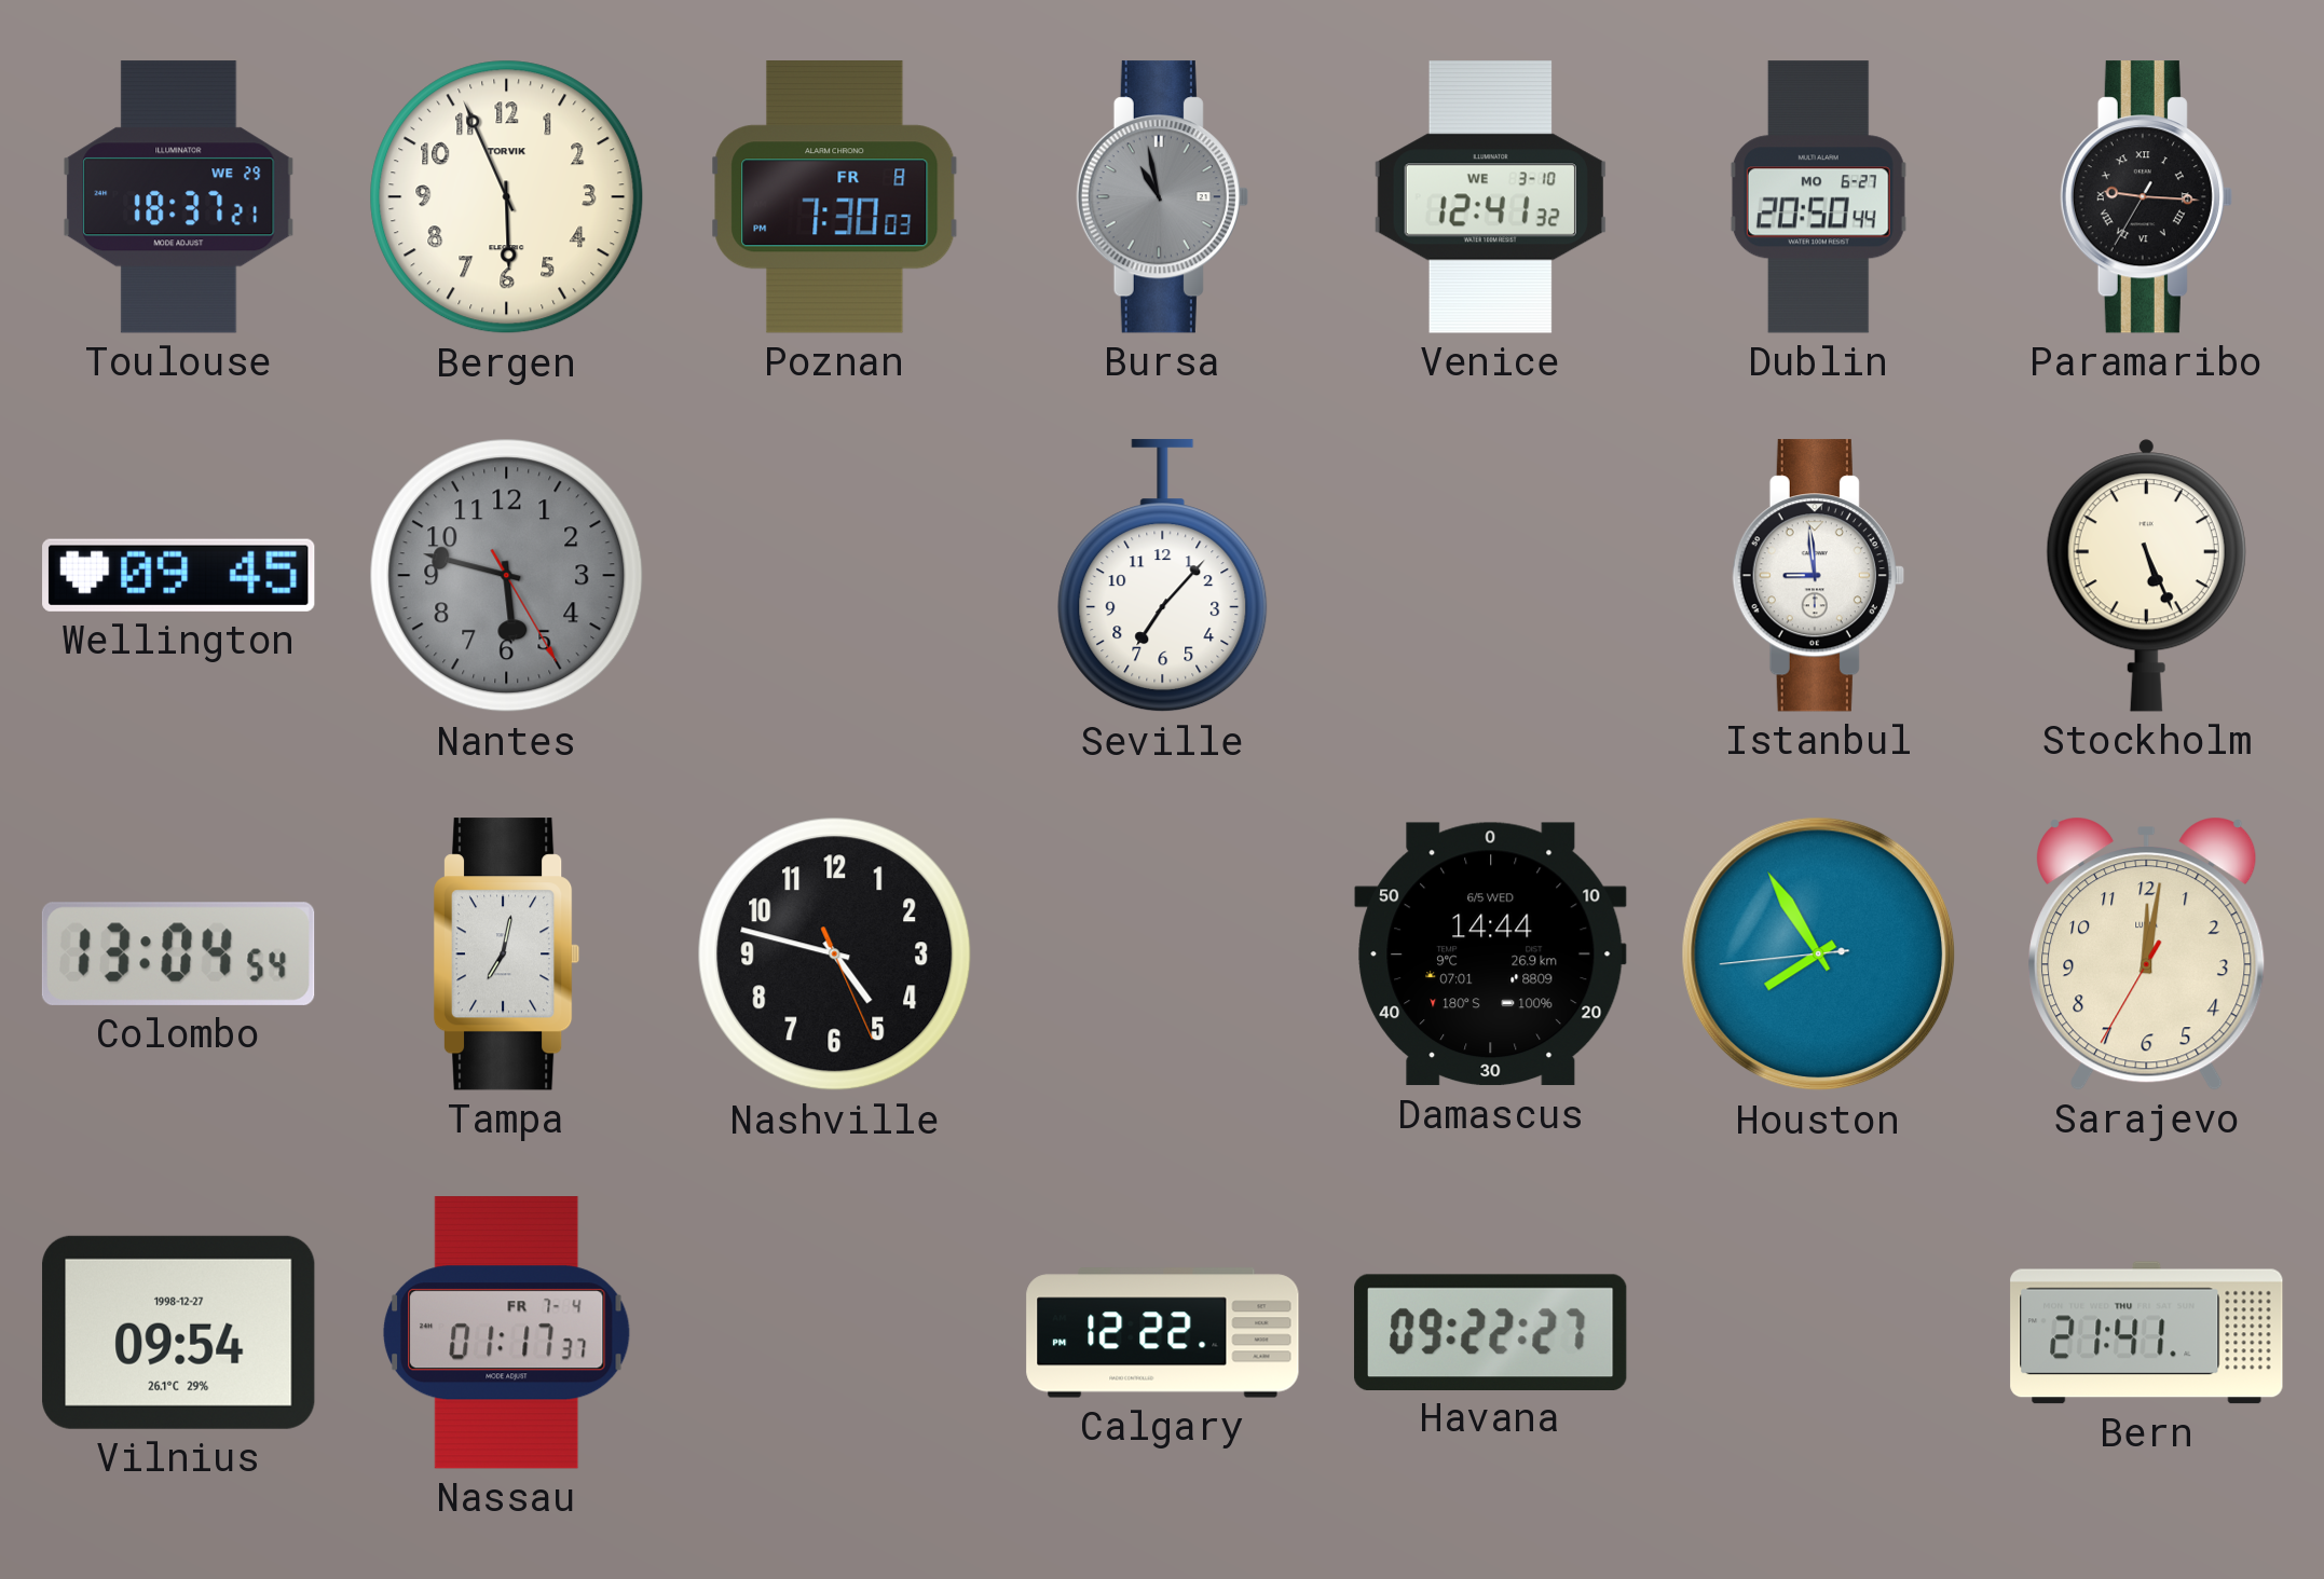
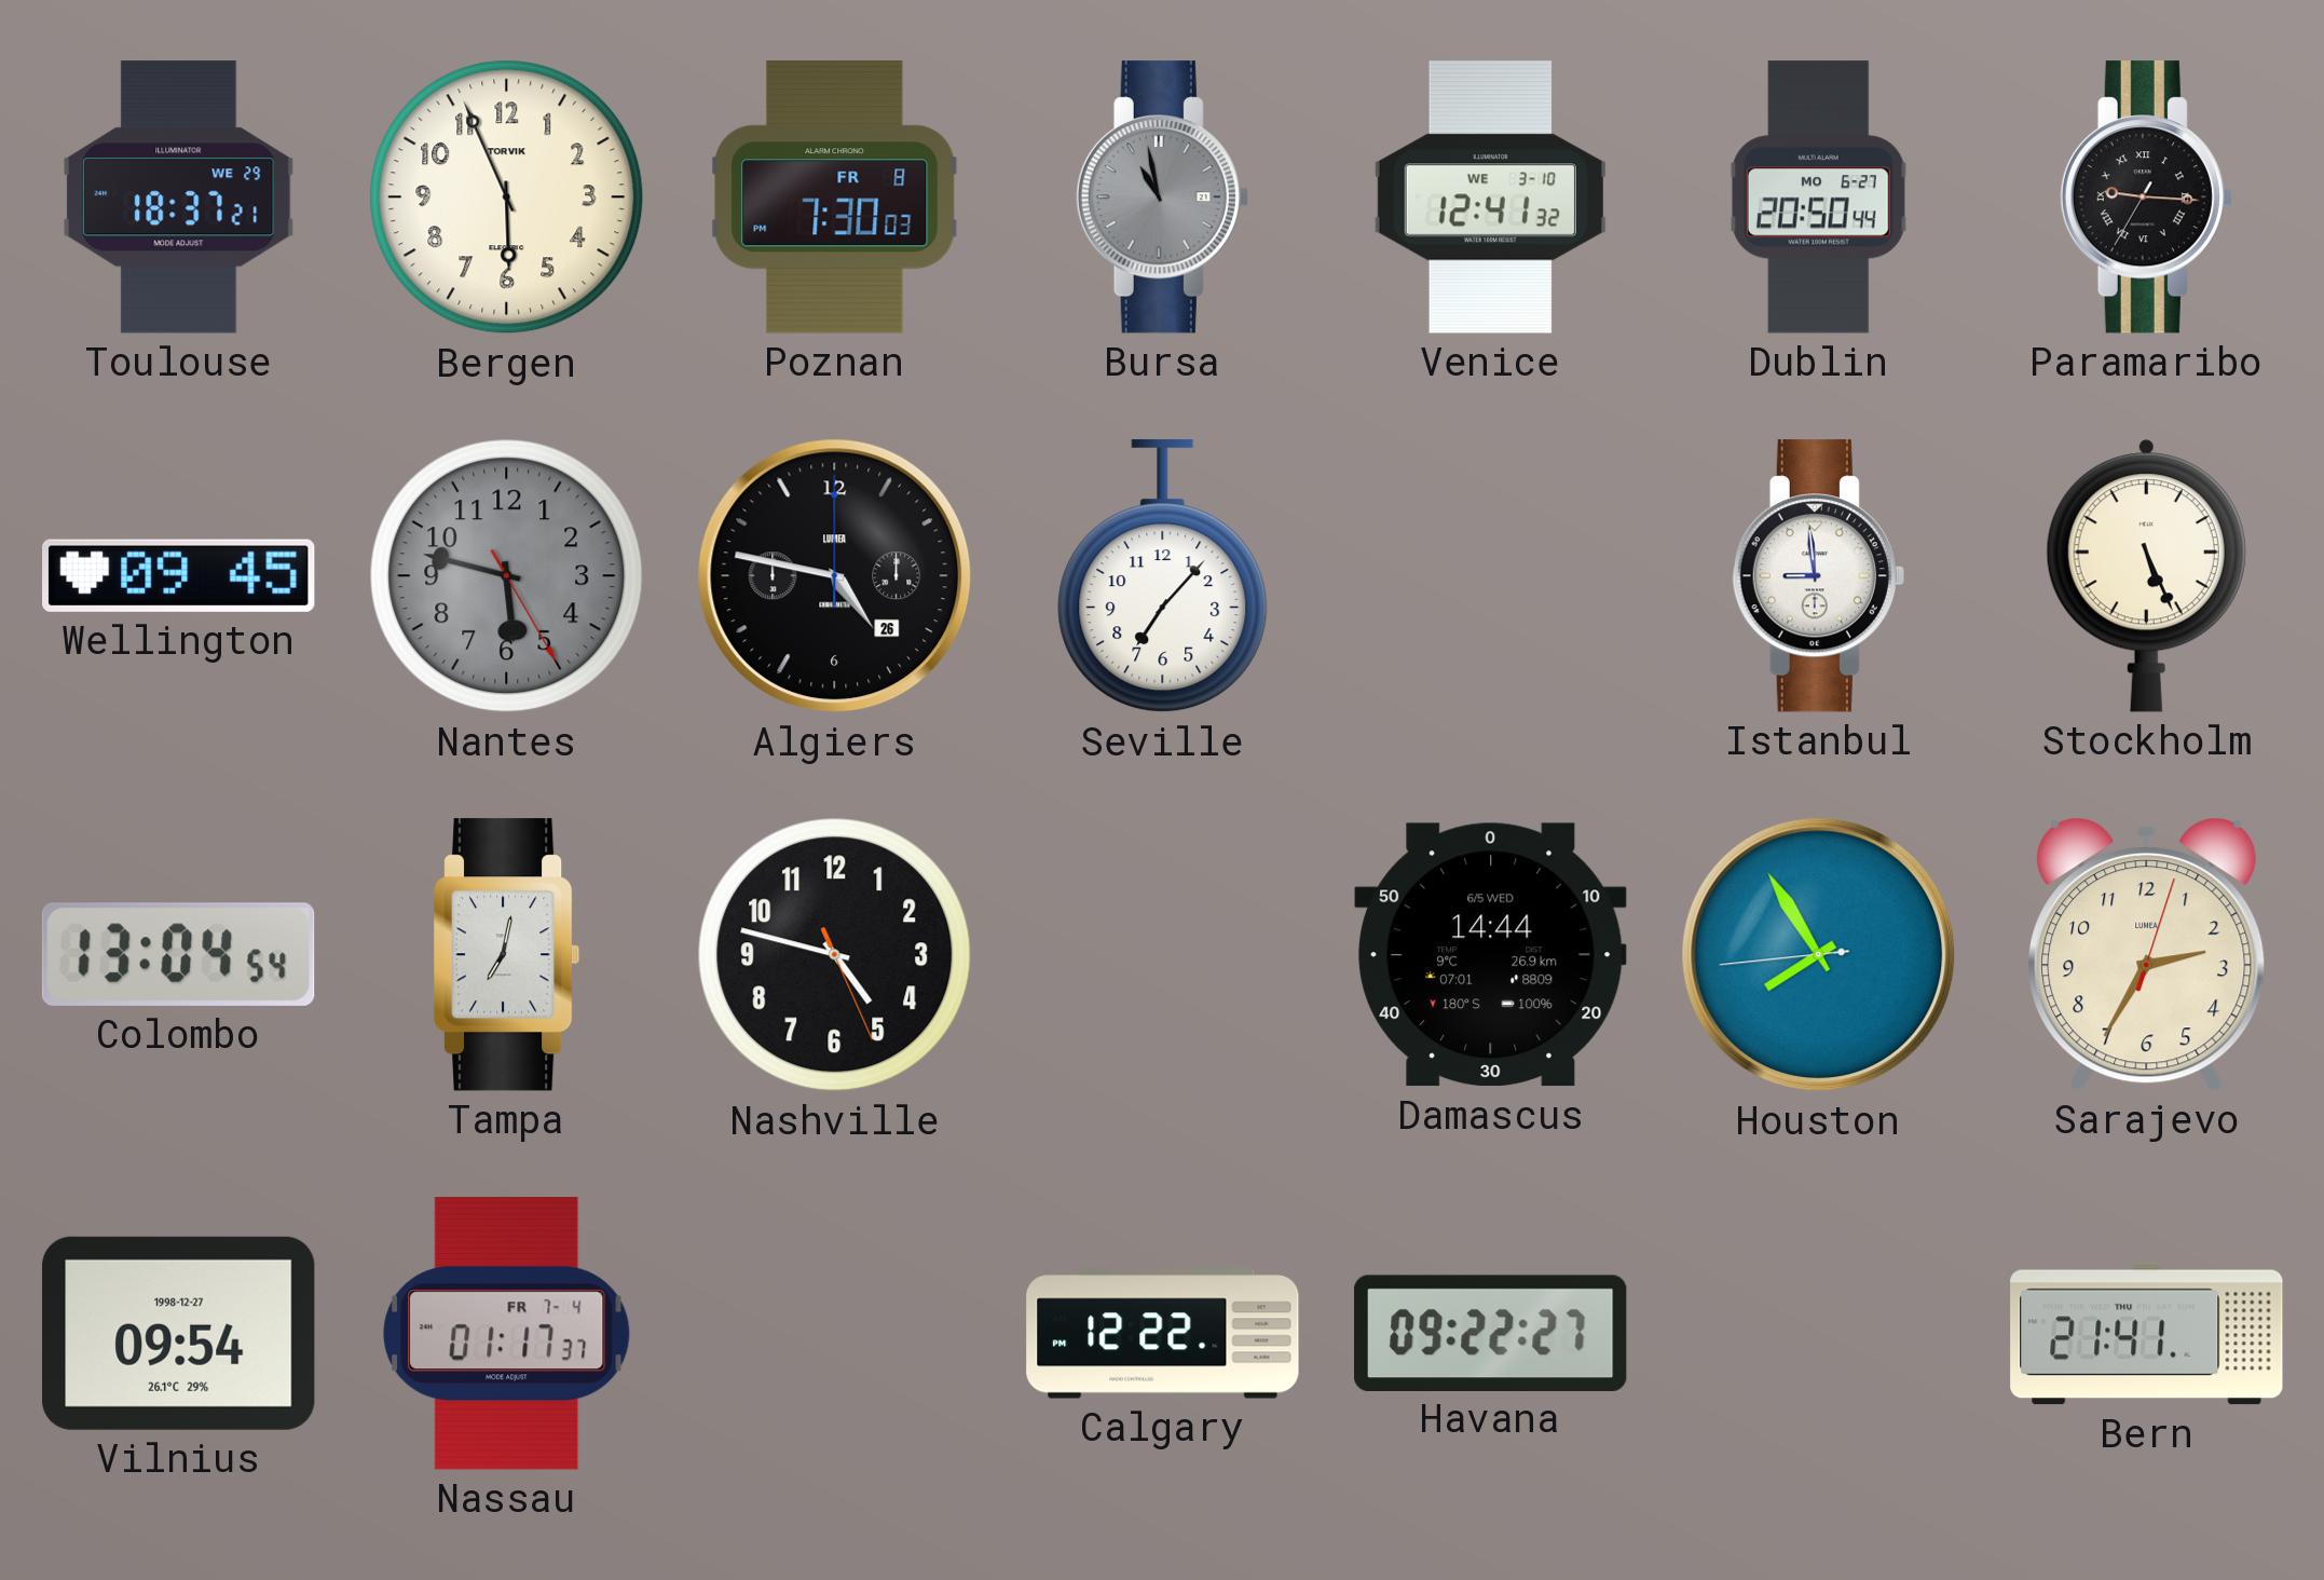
Algiers: none -> 4:47
Sarajevo: 12:01 -> 2:35
